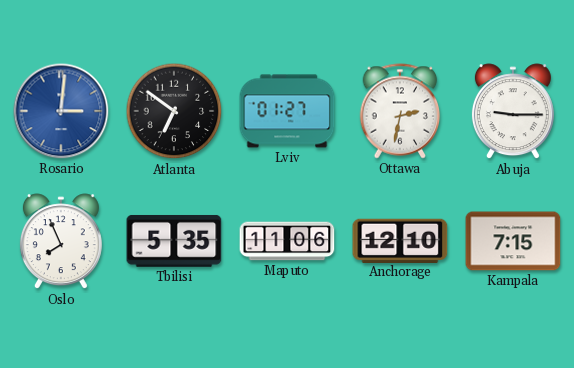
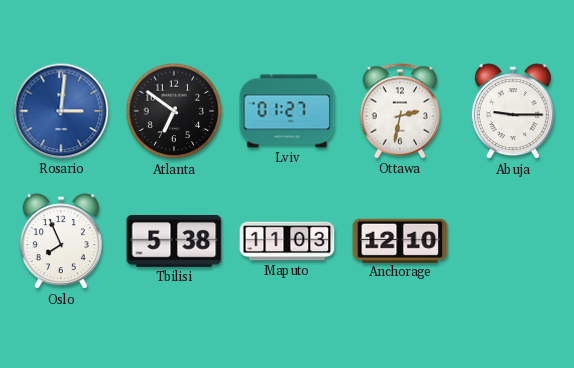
Tbilisi: 5:35 -> 5:38
Maputo: 11:06 -> 11:03
Kampala: 7:15 -> none
